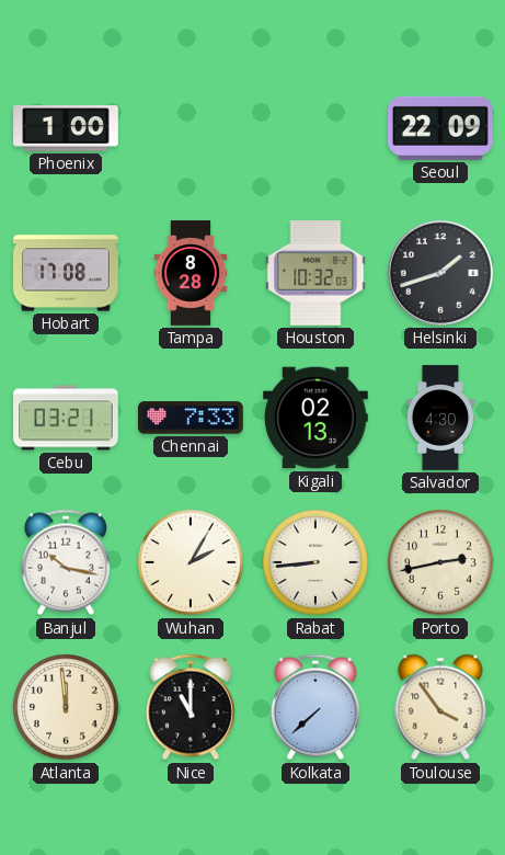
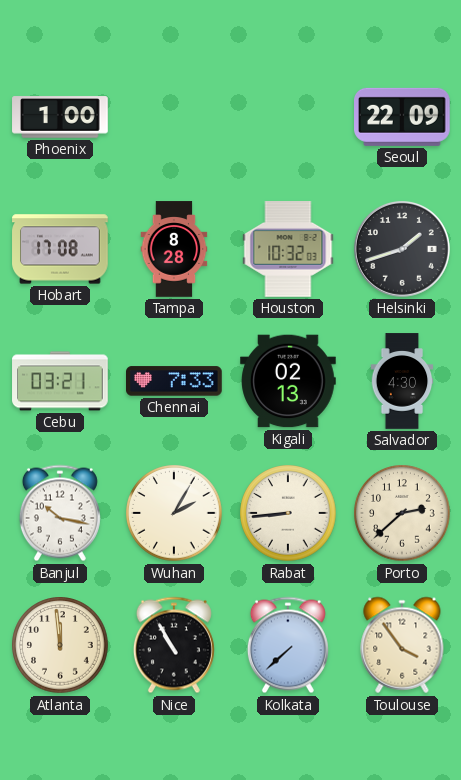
Porto: 2:43 -> 2:38
Nice: 11:00 -> 10:55
